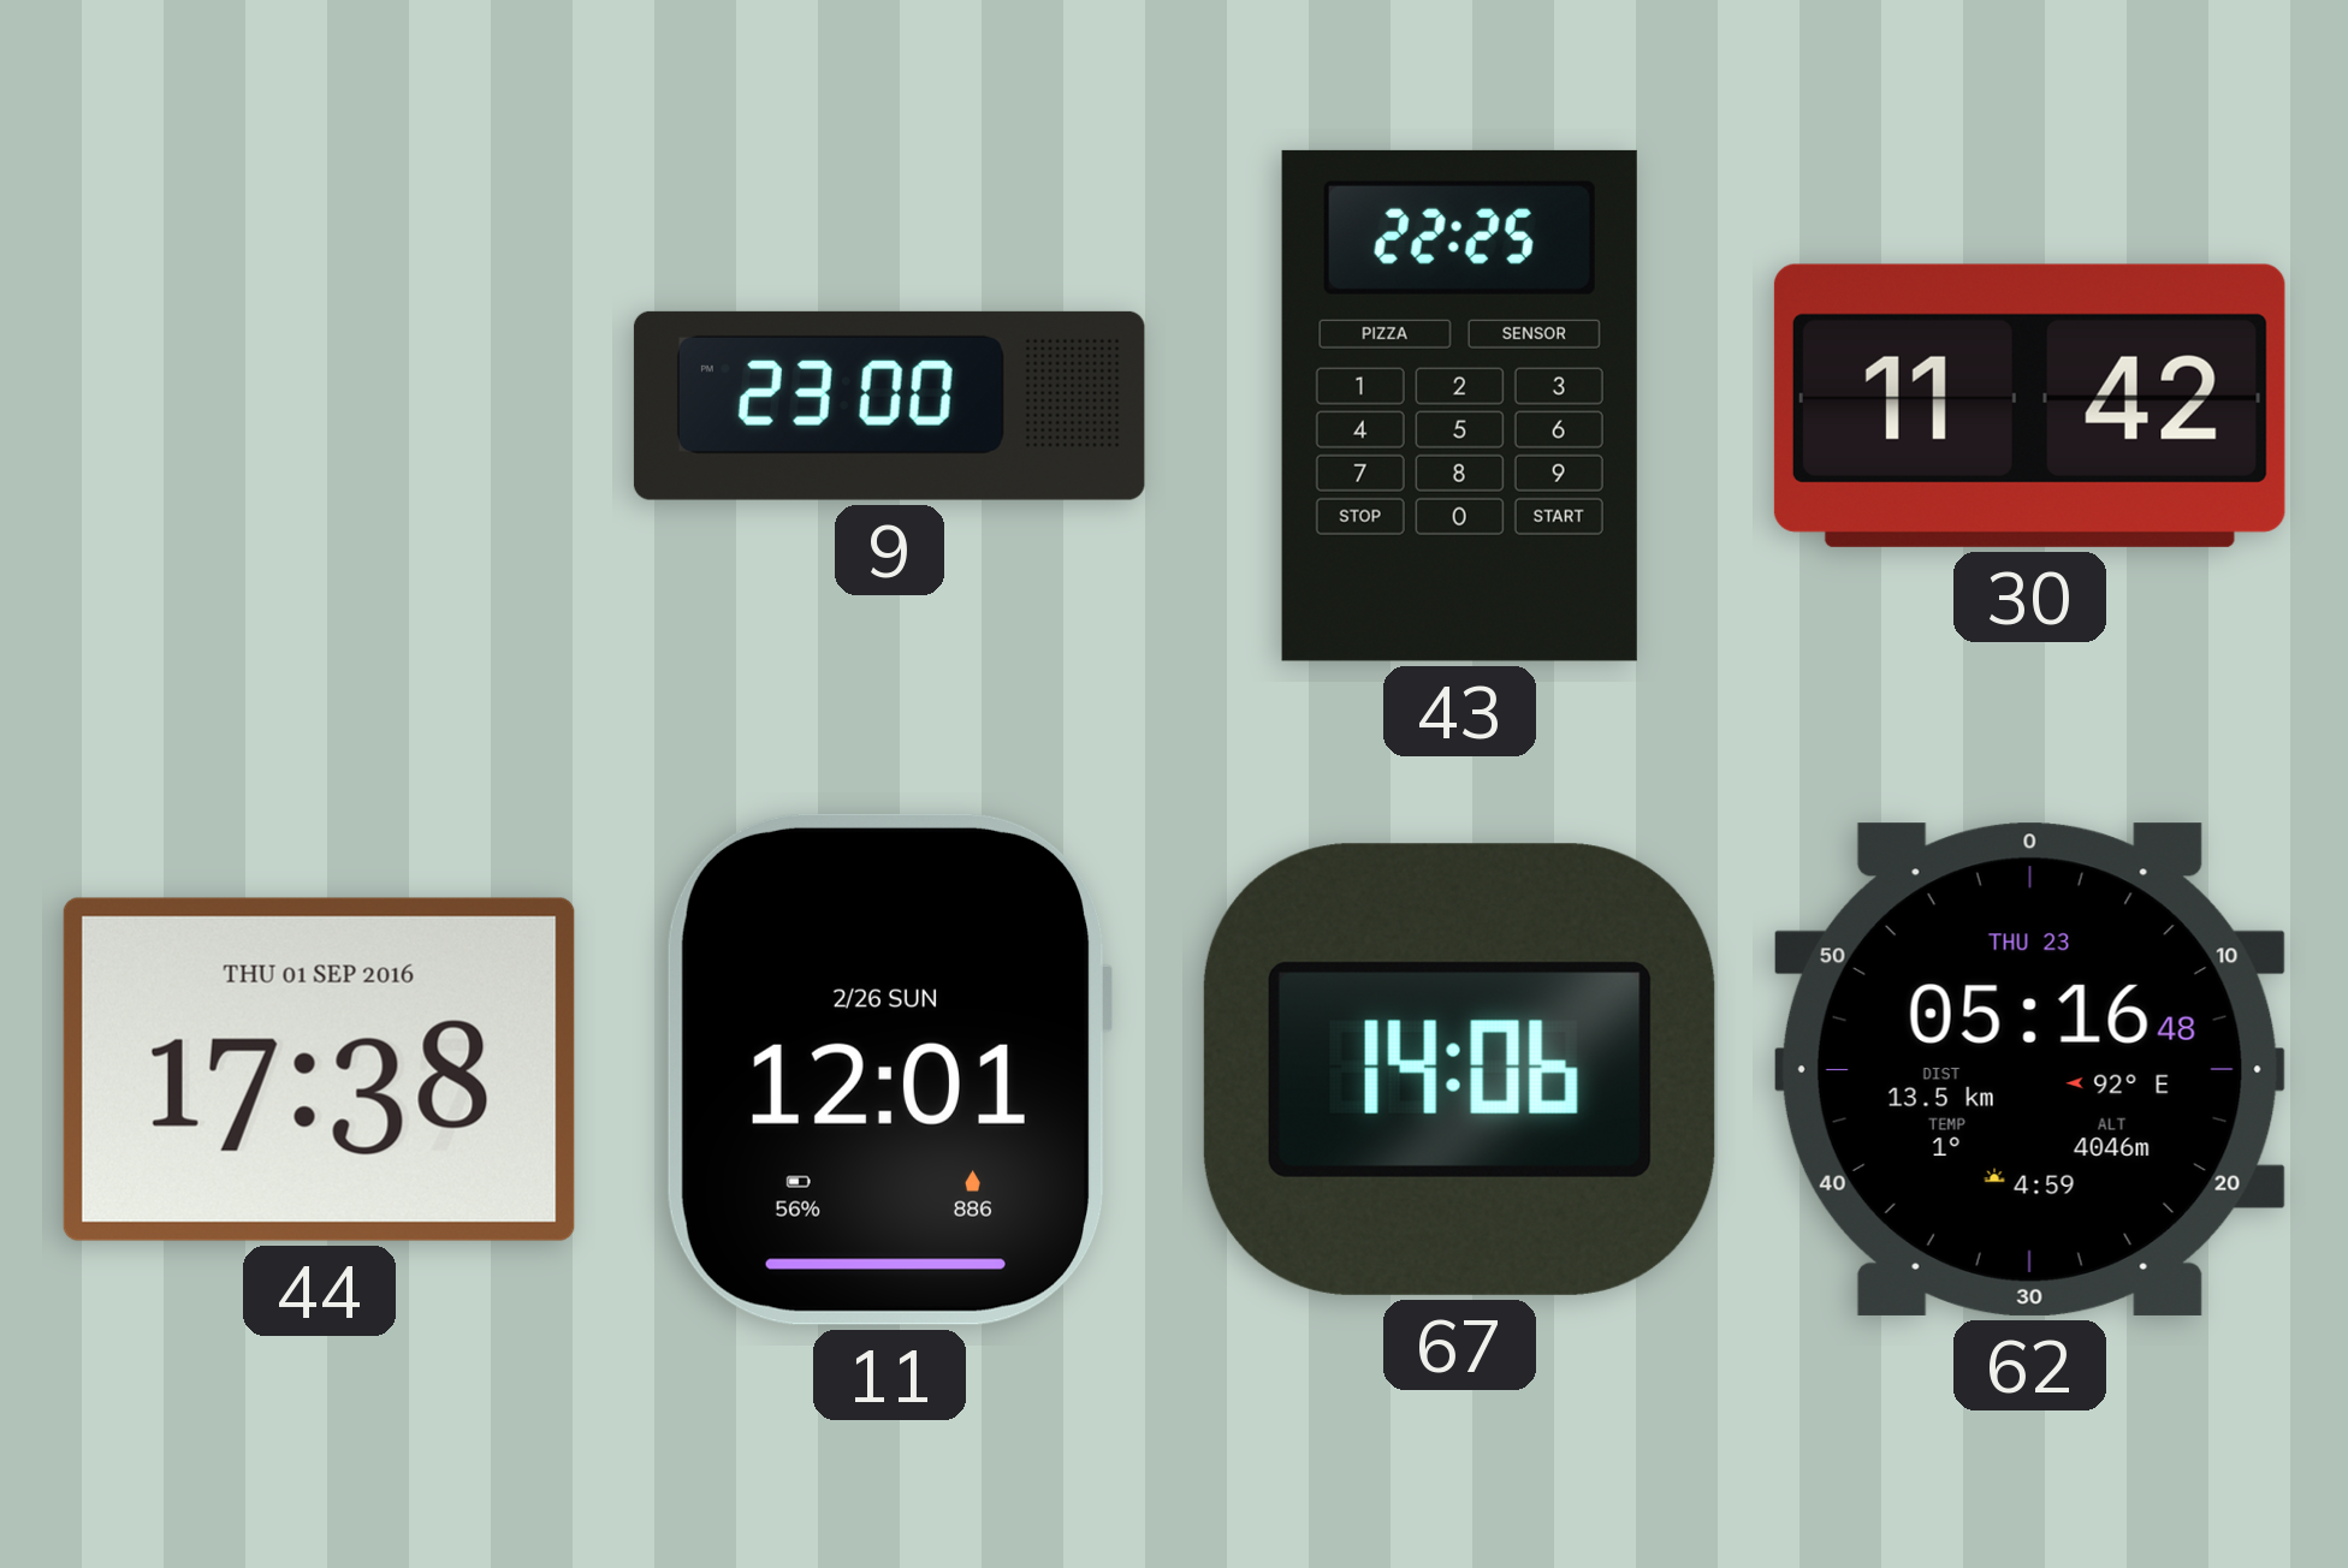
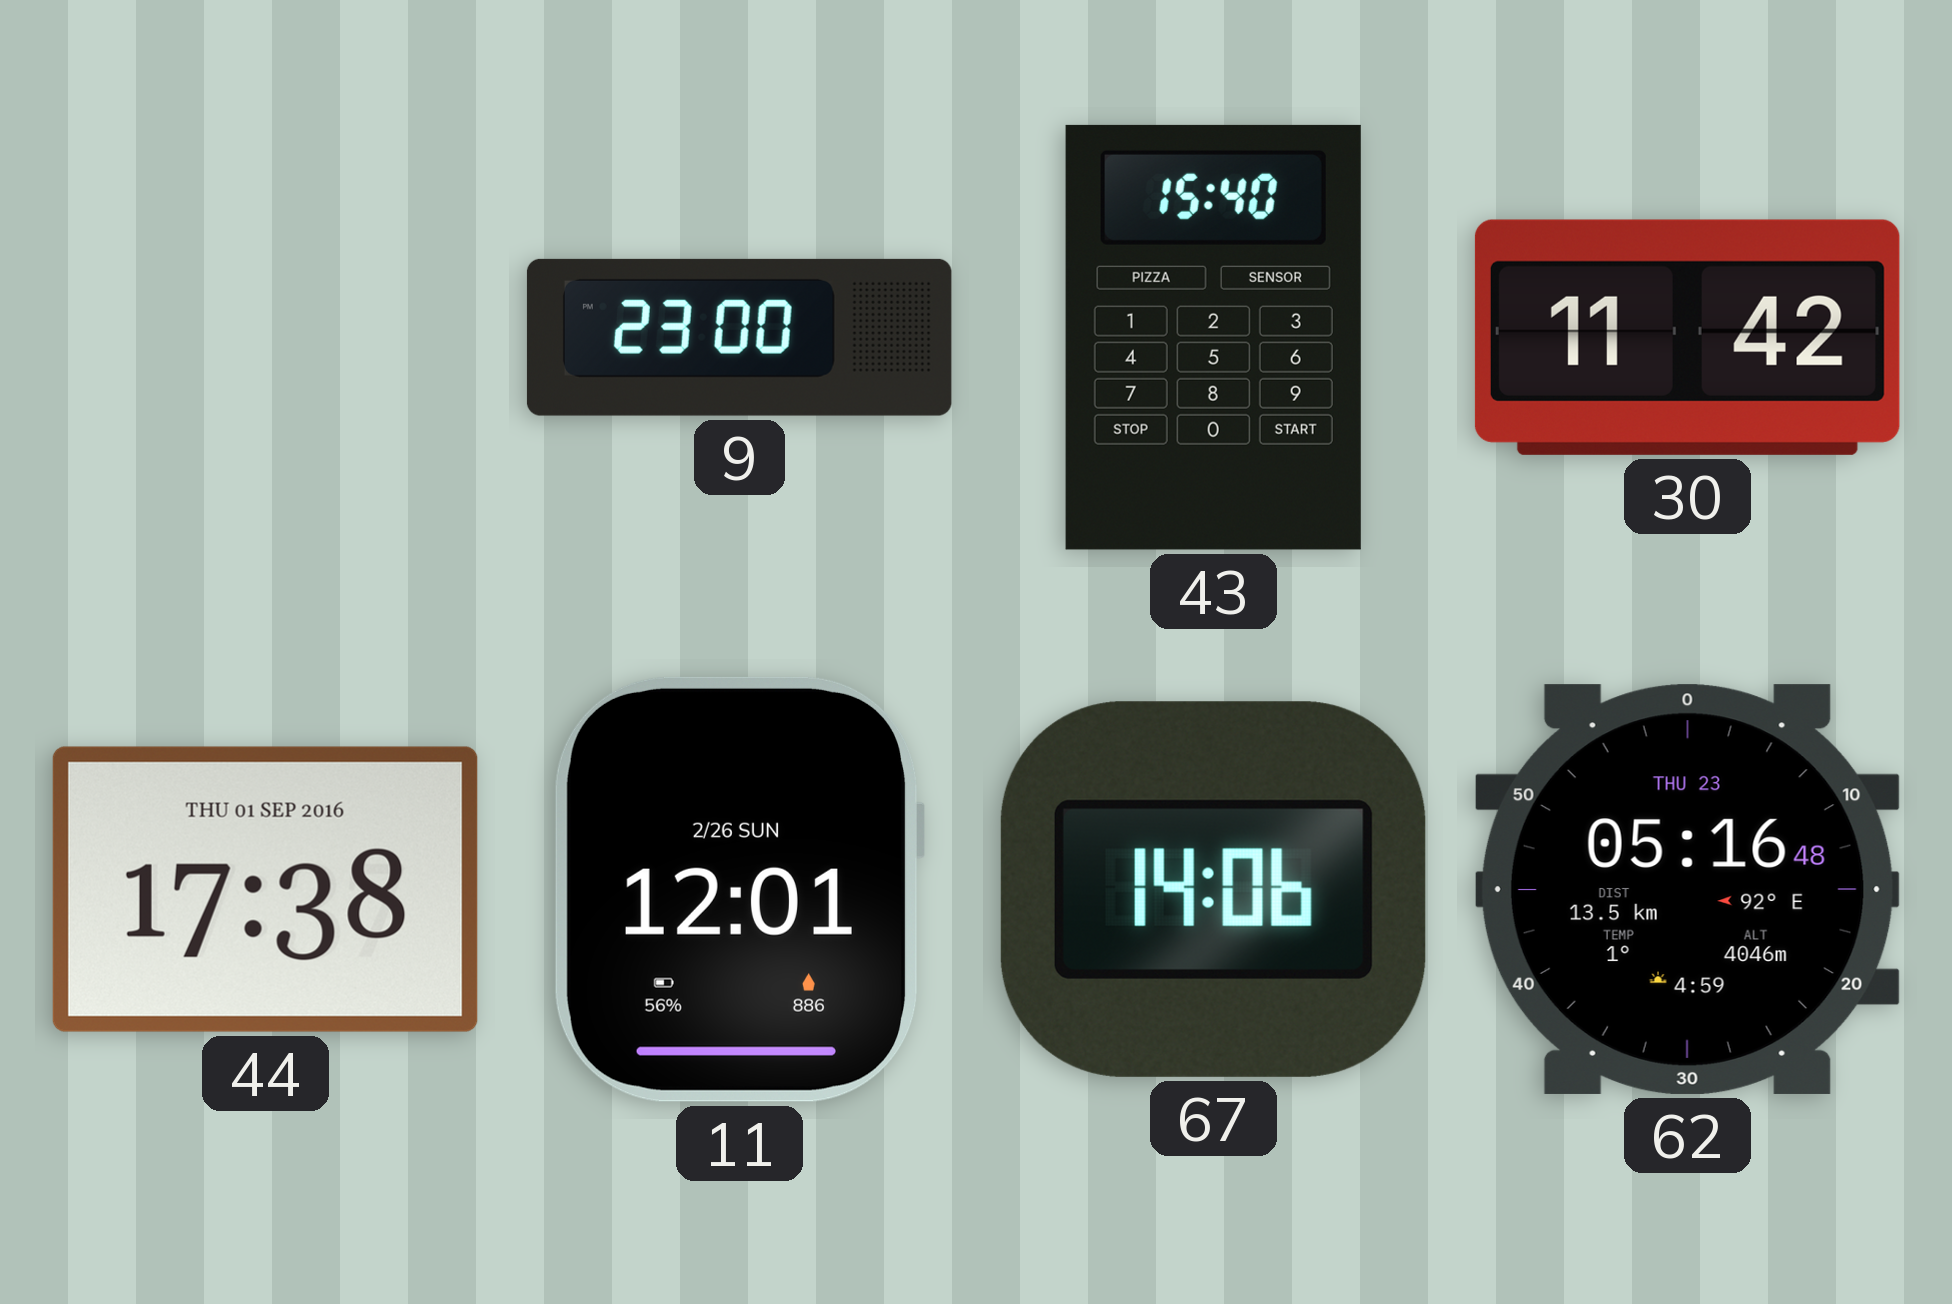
43: 22:25 -> 15:40
